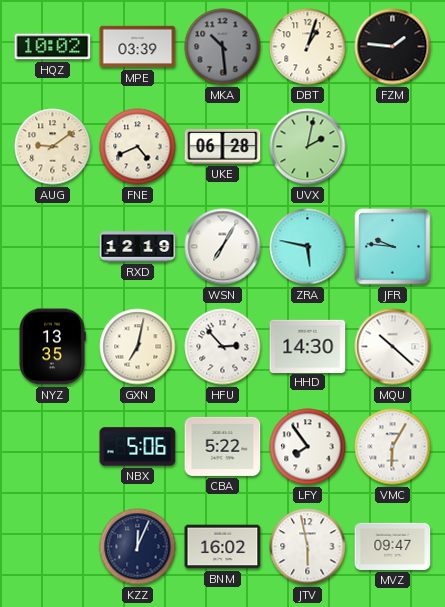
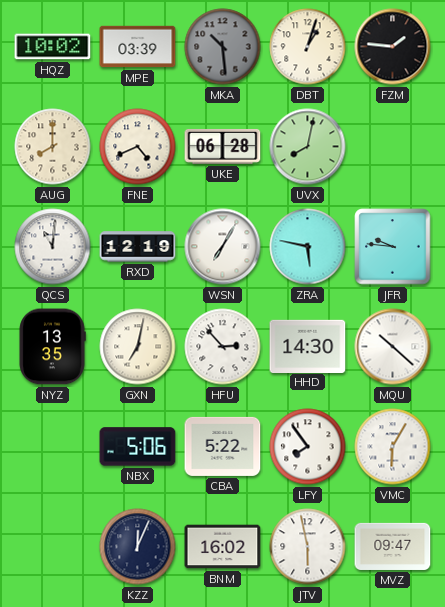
AUG: 9:09 -> 8:00
UVX: 2:02 -> 8:02
QCS: none -> 11:01
